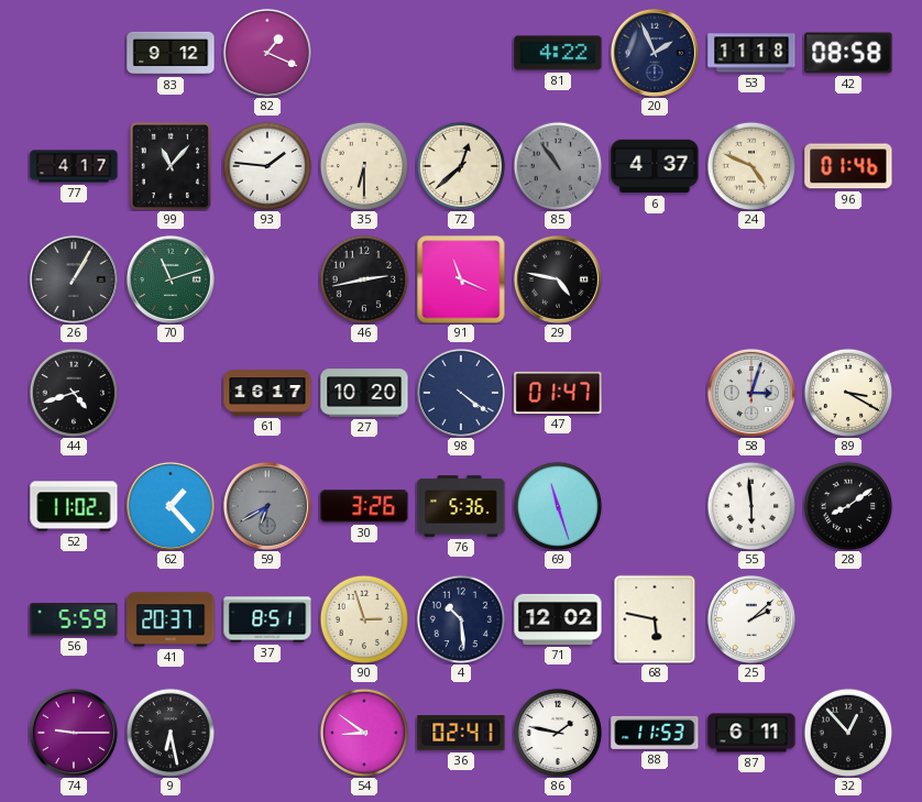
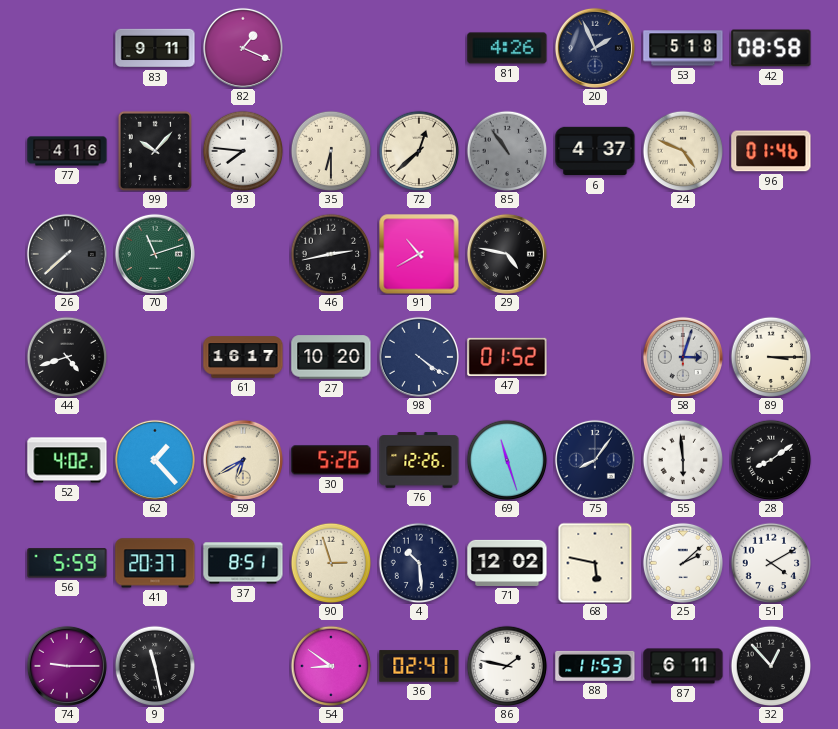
83: 9:12 -> 9:11
81: 4:22 -> 4:26
53: 11:18 -> 5:18
77: 4:17 -> 4:16
99: 11:07 -> 10:07
93: 1:46 -> 7:46
26: 1:05 -> 7:38
91: 11:19 -> 10:40
47: 01:47 -> 01:52
89: 3:20 -> 3:15
52: 11:02 -> 4:02
59 dial: grey -> cream
30: 3:26 -> 5:26
76: 5:36 -> 12:26
75: none -> 8:06
51: none -> 4:10
9: 6:28 -> 11:28
